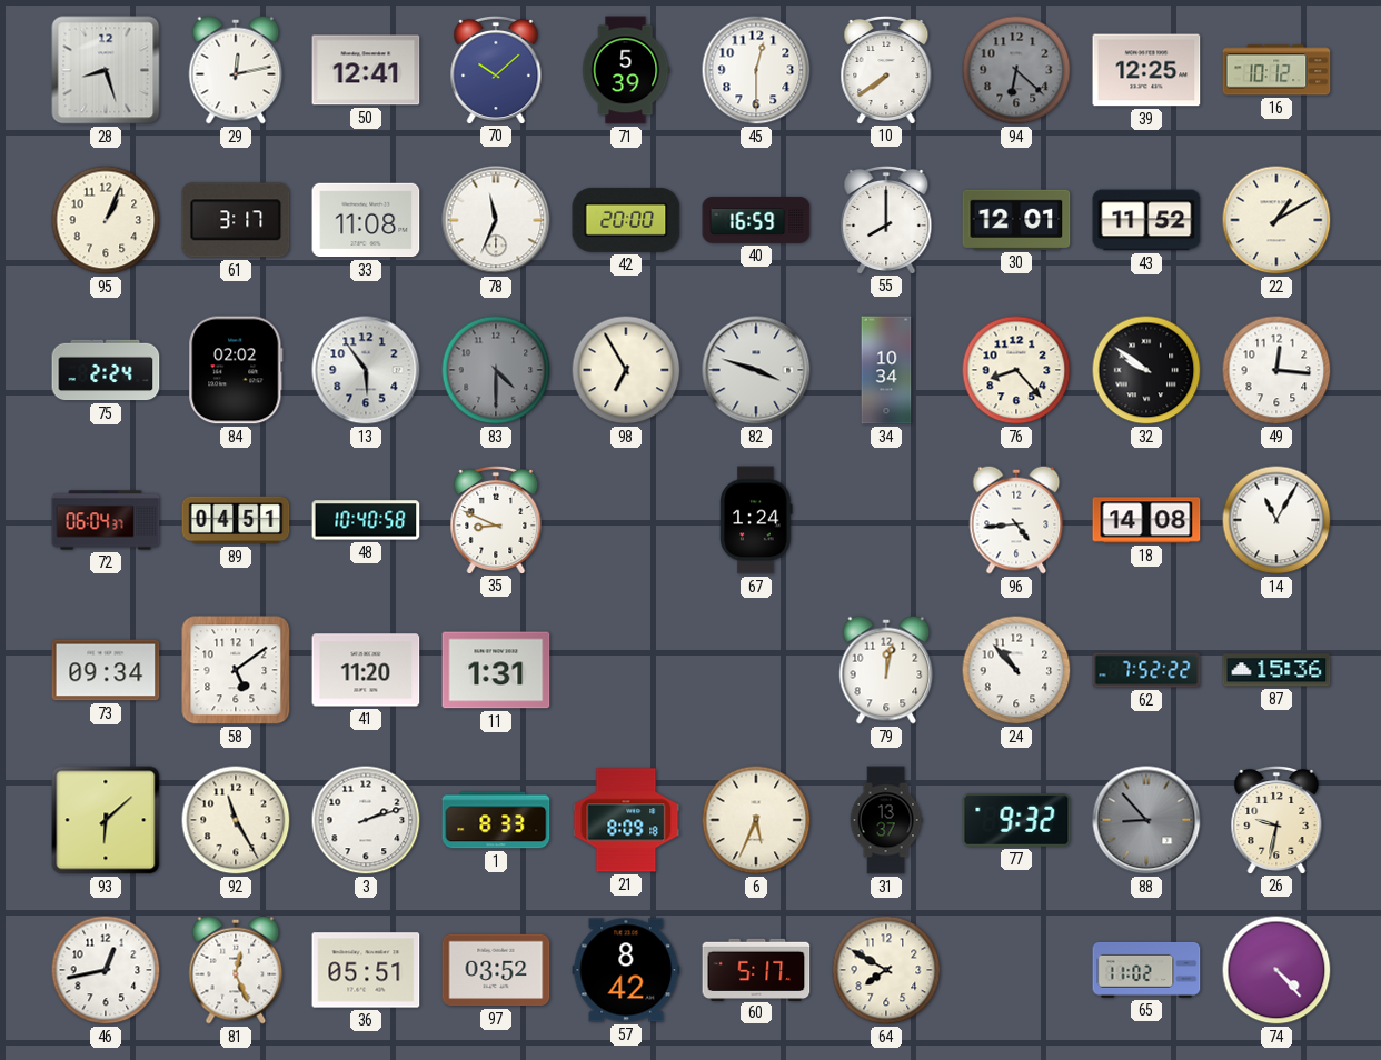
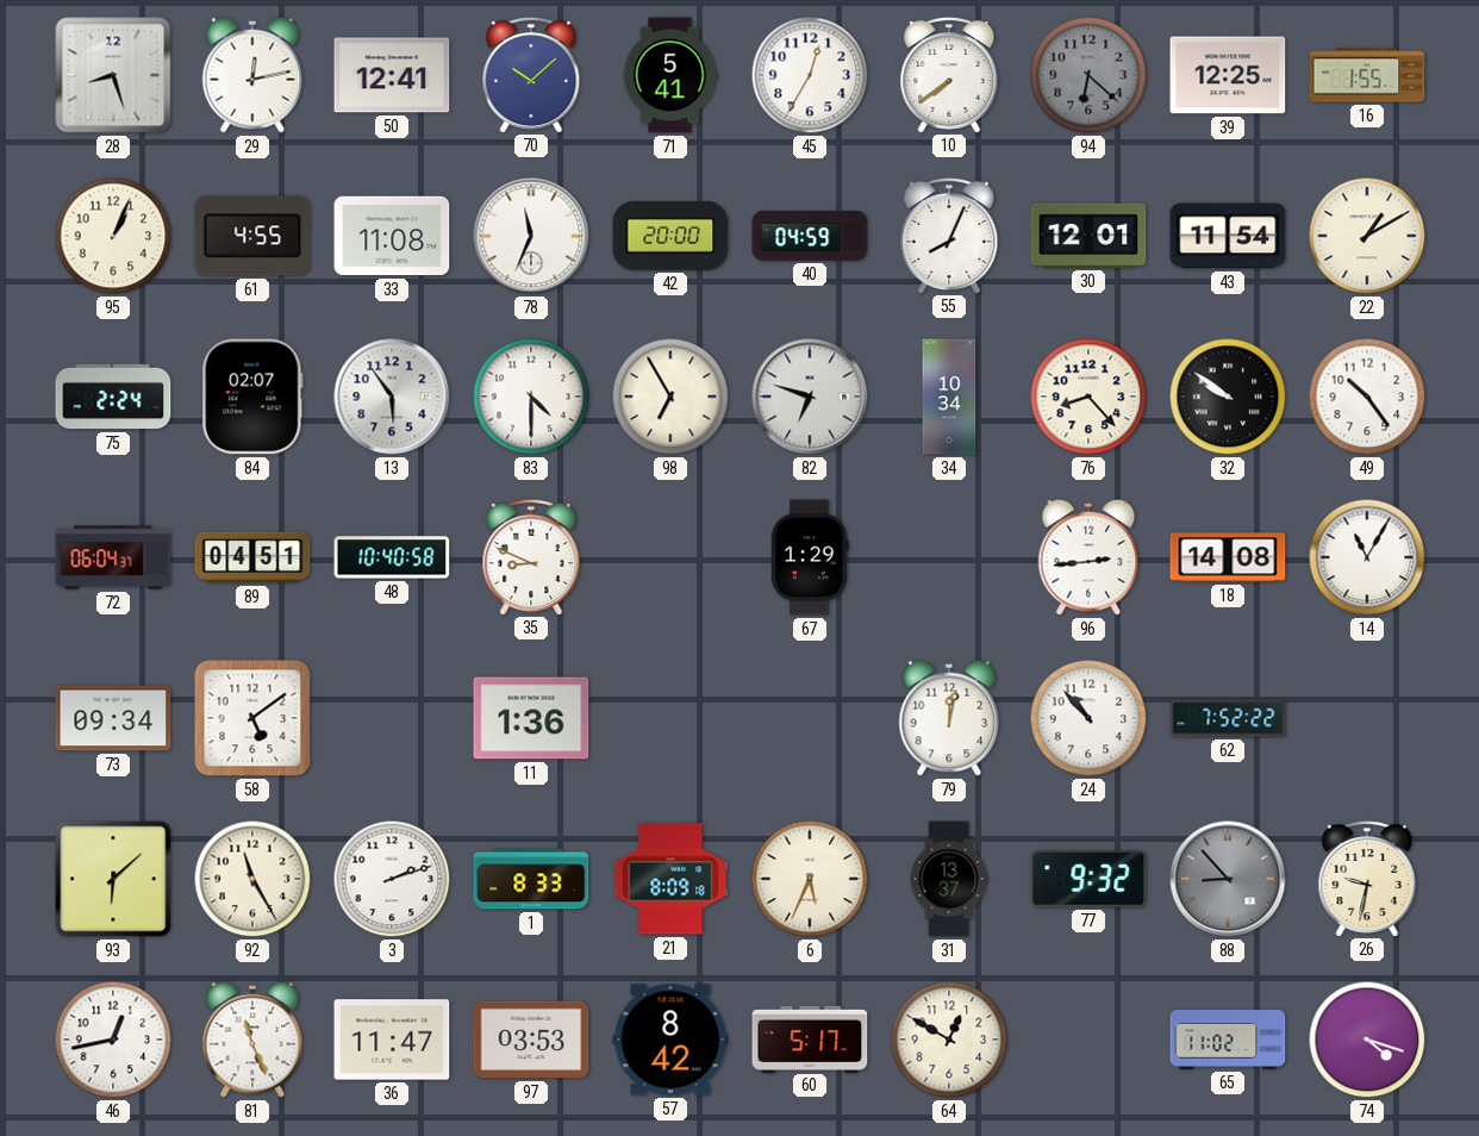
71: 5:39 -> 5:41
45: 12:30 -> 12:35
16: 10:12 -> 1:55
61: 3:17 -> 4:55
40: 16:59 -> 04:59
55: 8:00 -> 8:04
43: 11:52 -> 11:54
84: 02:02 -> 02:07
83 dial: grey -> white
82: 3:48 -> 6:48
49: 12:16 -> 10:24
67: 1:24 -> 1:29
96: 4:44 -> 2:44
41: 11:20 -> none
11: 1:31 -> 1:36
87: 15:36 -> none
81: 12:26 -> 11:26
36: 05:51 -> 11:47
97: 03:52 -> 03:53
64: 7:50 -> 12:50
74: 4:23 -> 4:18
